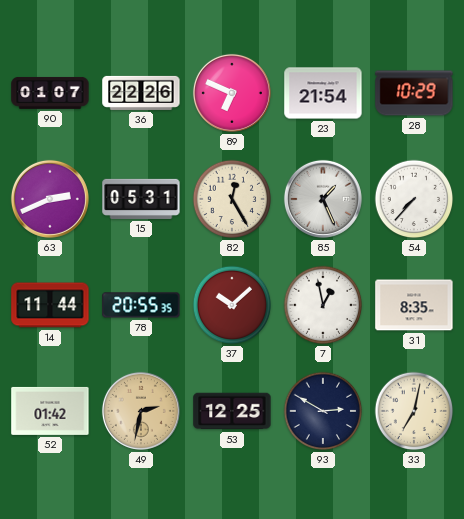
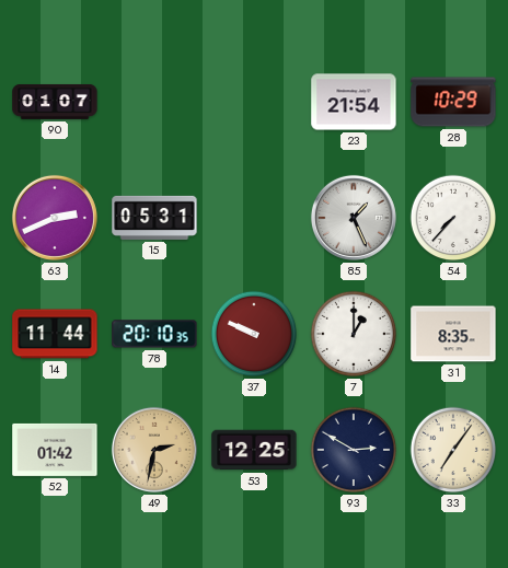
36: 22:26 -> none
89: 6:49 -> none
82: 12:25 -> none
78: 20:55 -> 20:10
37: 10:08 -> 9:49
7: 12:58 -> 1:00
33: 7:02 -> 7:06
